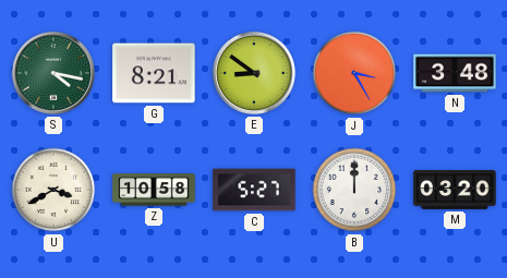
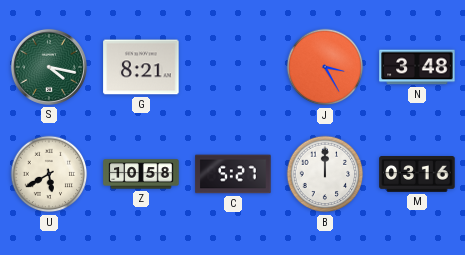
E: 8:51 -> none
U: 3:40 -> 5:40
M: 03:20 -> 03:16
